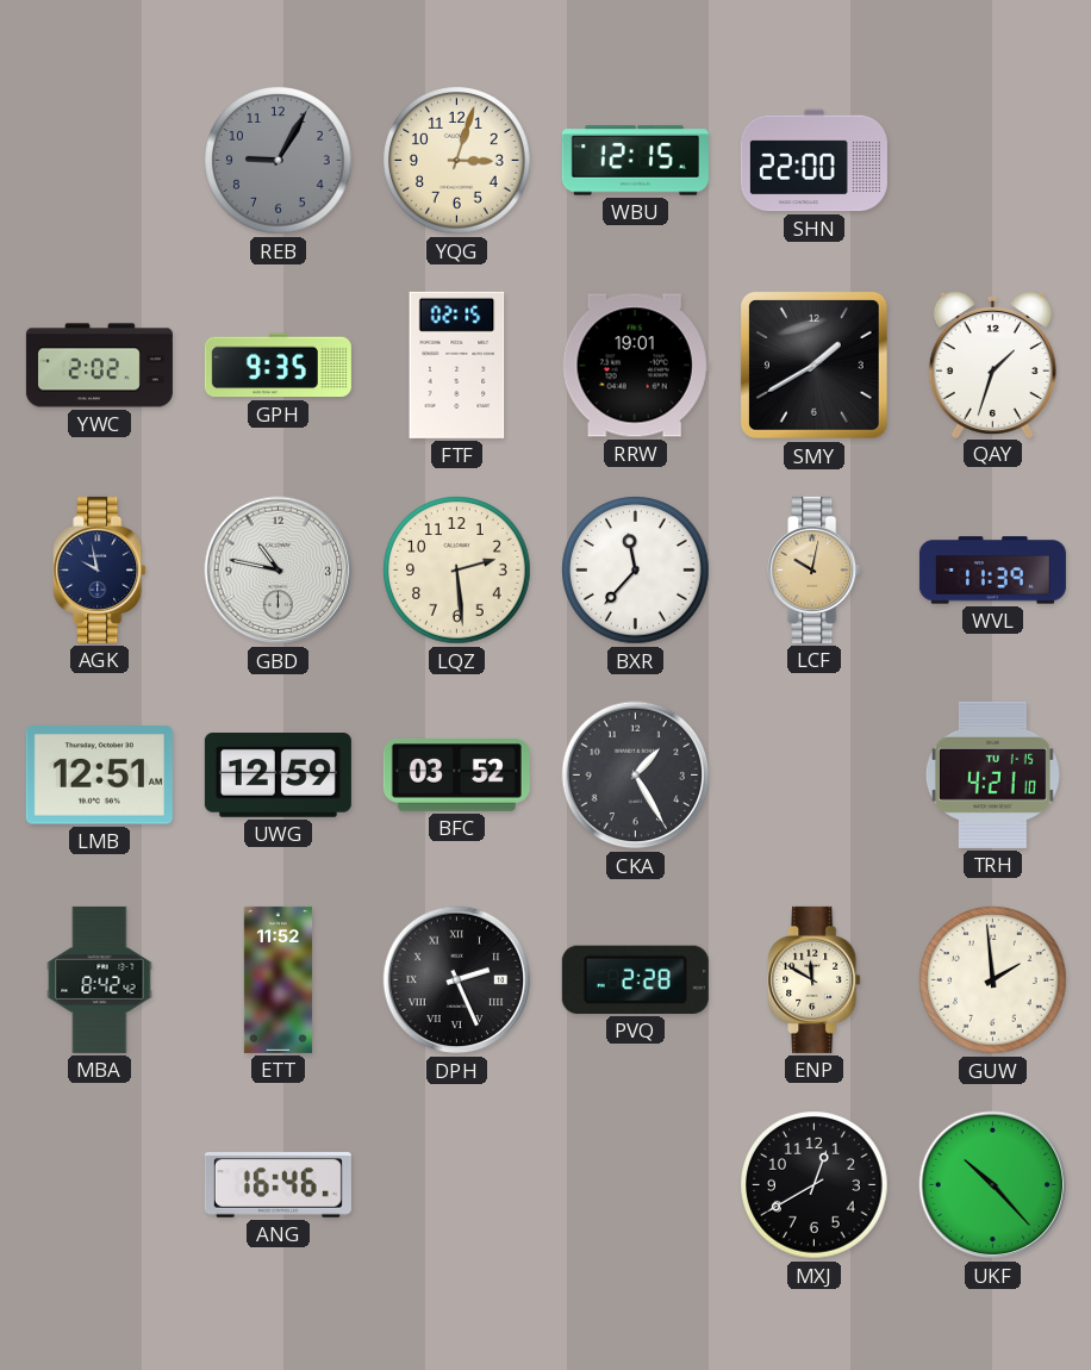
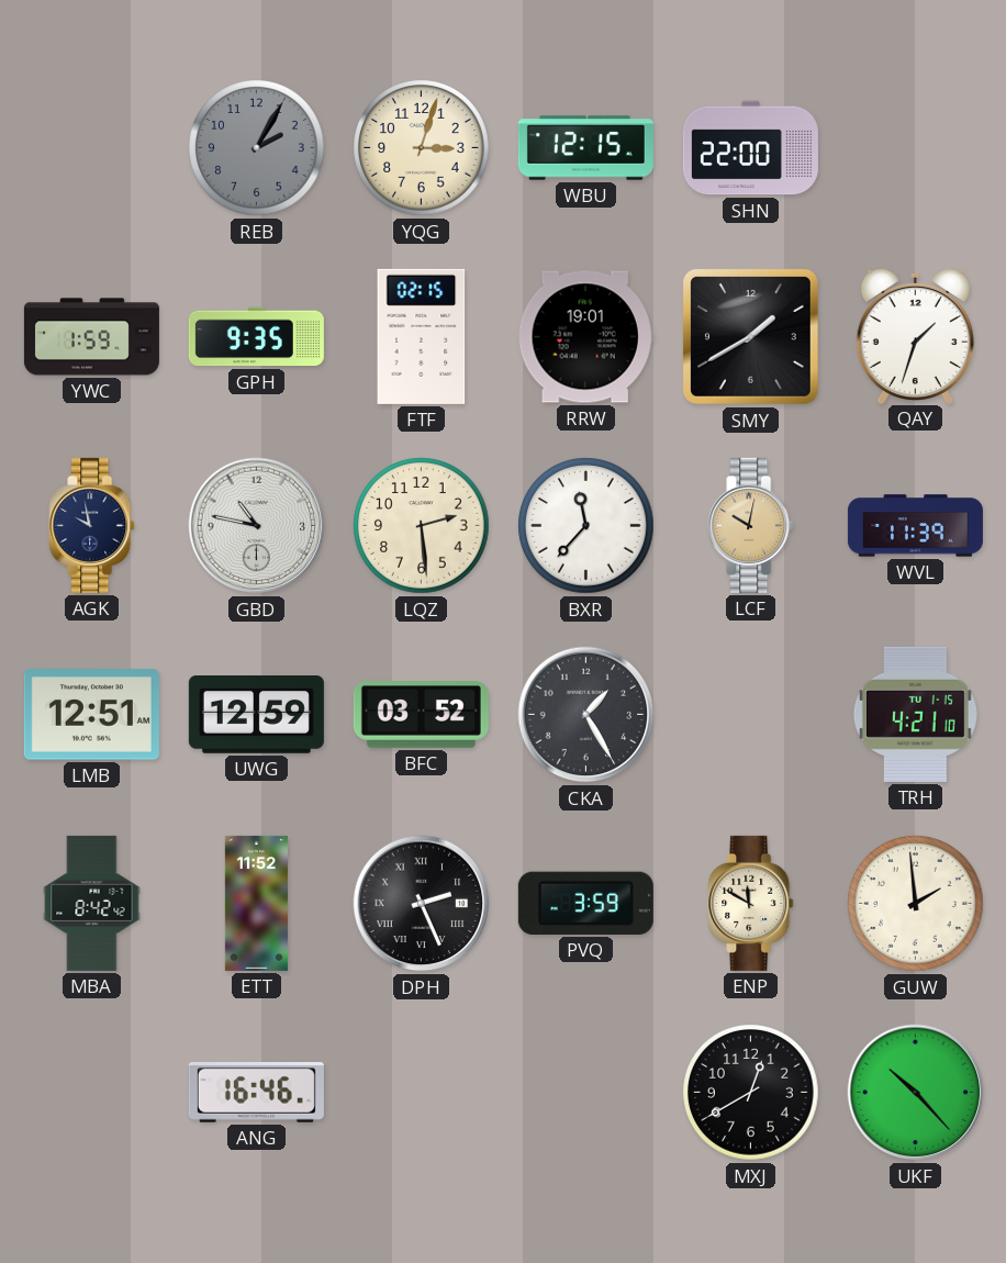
REB: 9:05 -> 2:05
YWC: 2:02 -> 1:59
PVQ: 2:28 -> 3:59
